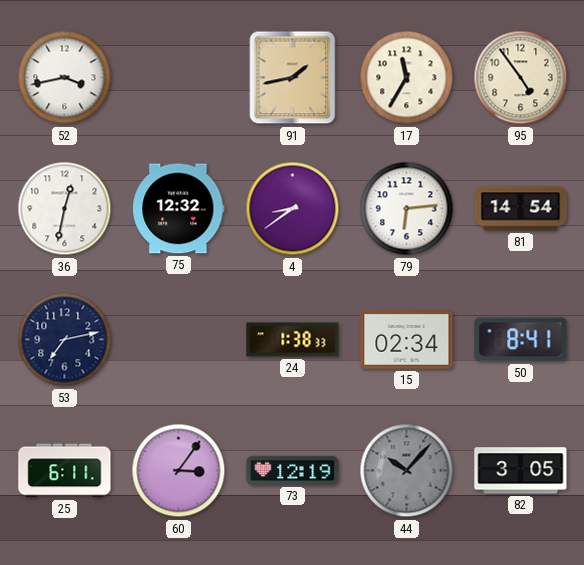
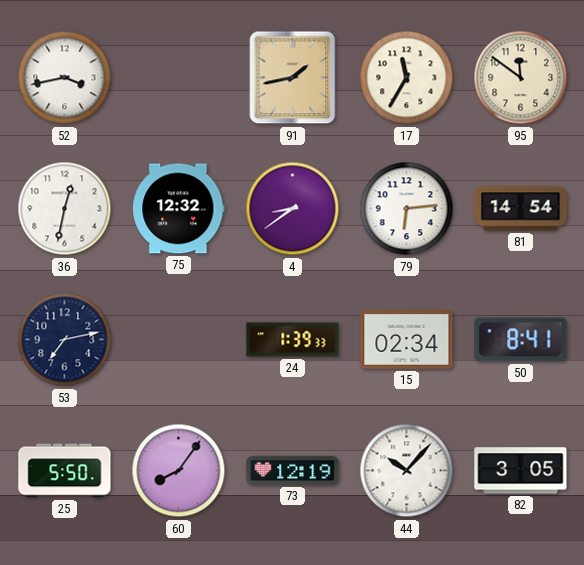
95: 4:54 -> 11:51
24: 1:38 -> 1:39
25: 6:11 -> 5:50
60: 3:06 -> 8:06
44 dial: grey -> white
